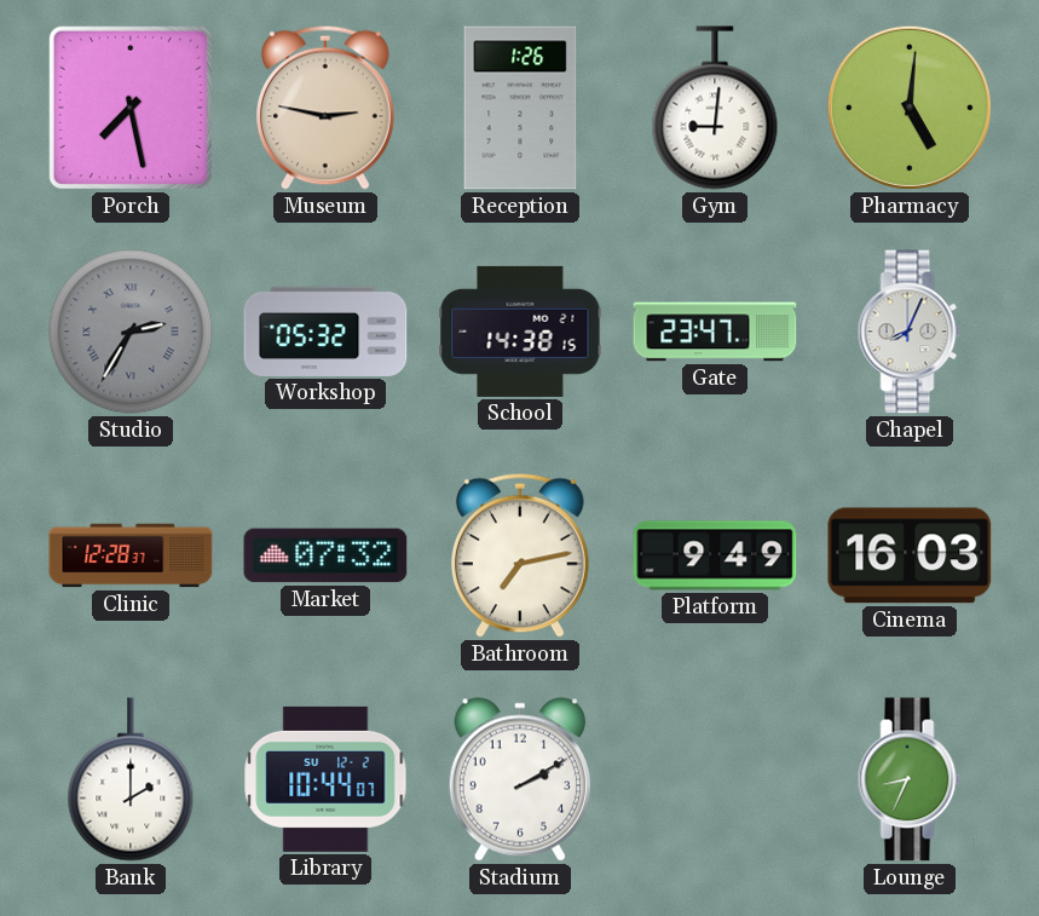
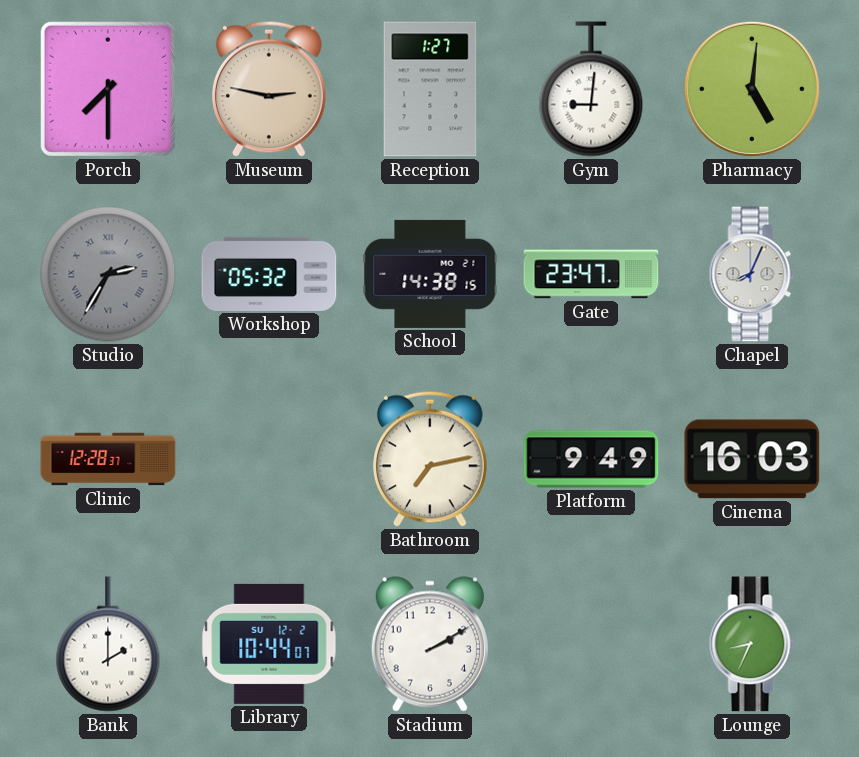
Porch: 7:28 -> 7:30
Reception: 1:26 -> 1:27
Market: 07:32 -> none
